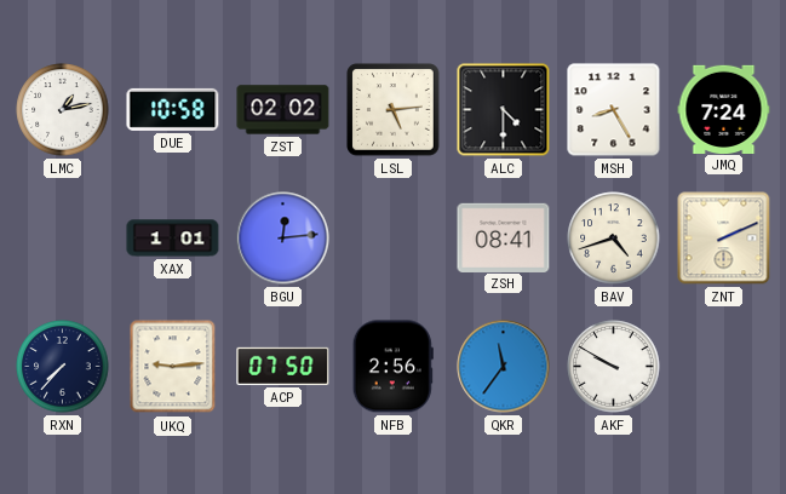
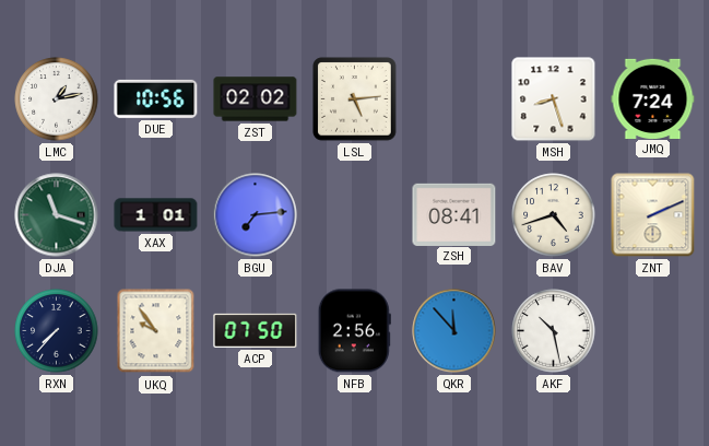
DUE: 10:58 -> 10:56
ALC: 4:30 -> none
MSH: 8:25 -> 8:27
DJA: none -> 11:18
BGU: 12:14 -> 7:14
UKQ: 9:14 -> 9:54
QKR: 11:36 -> 11:53
AKF: 9:50 -> 10:28
